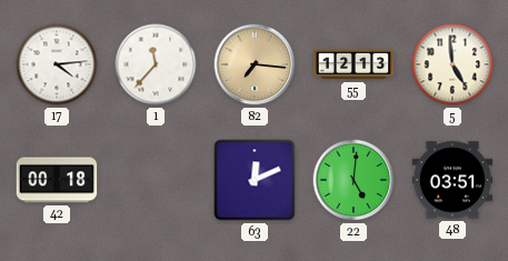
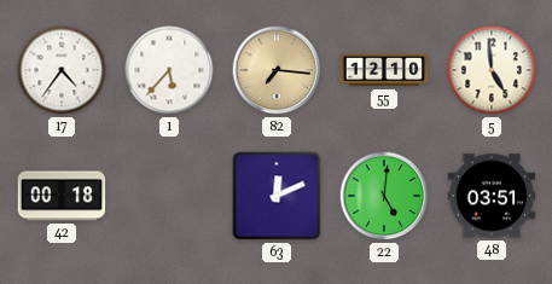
17: 4:14 -> 4:36
1: 11:37 -> 5:37
55: 12:13 -> 12:10
